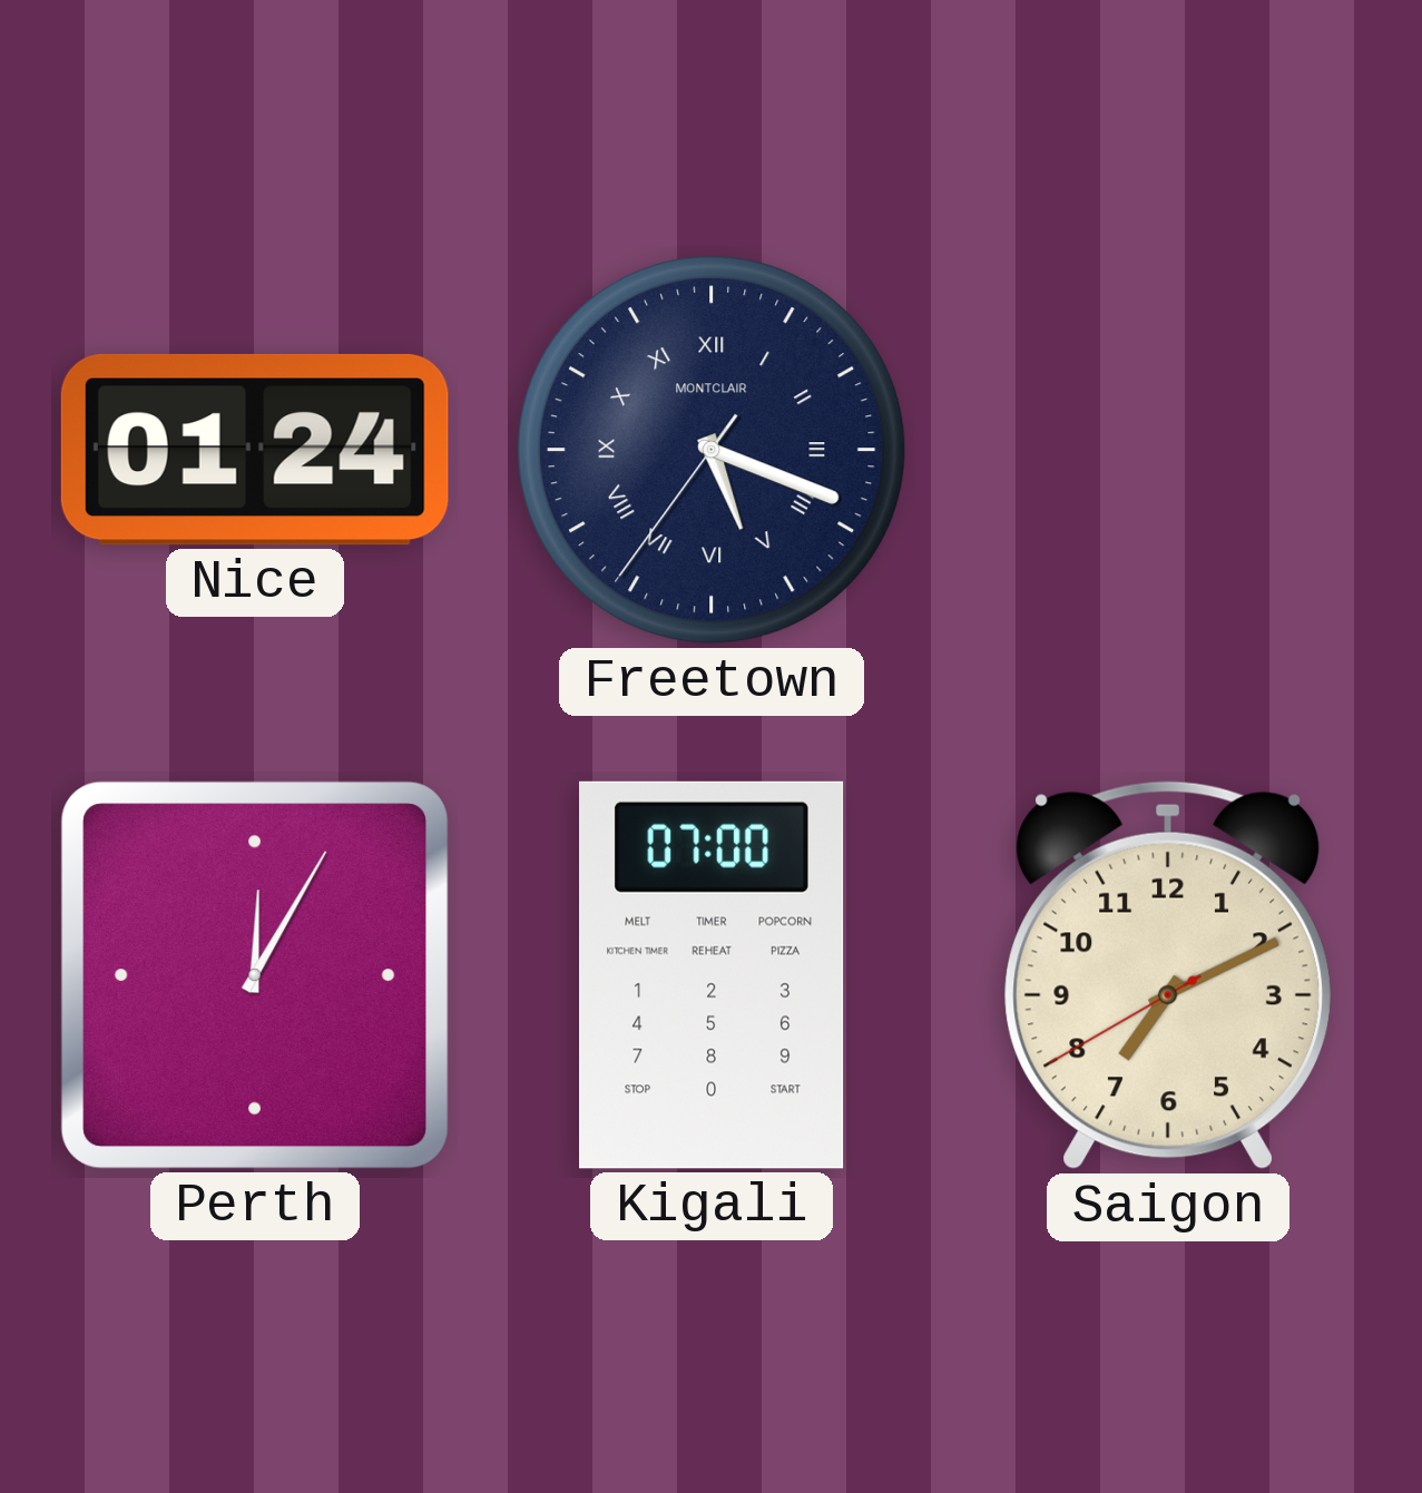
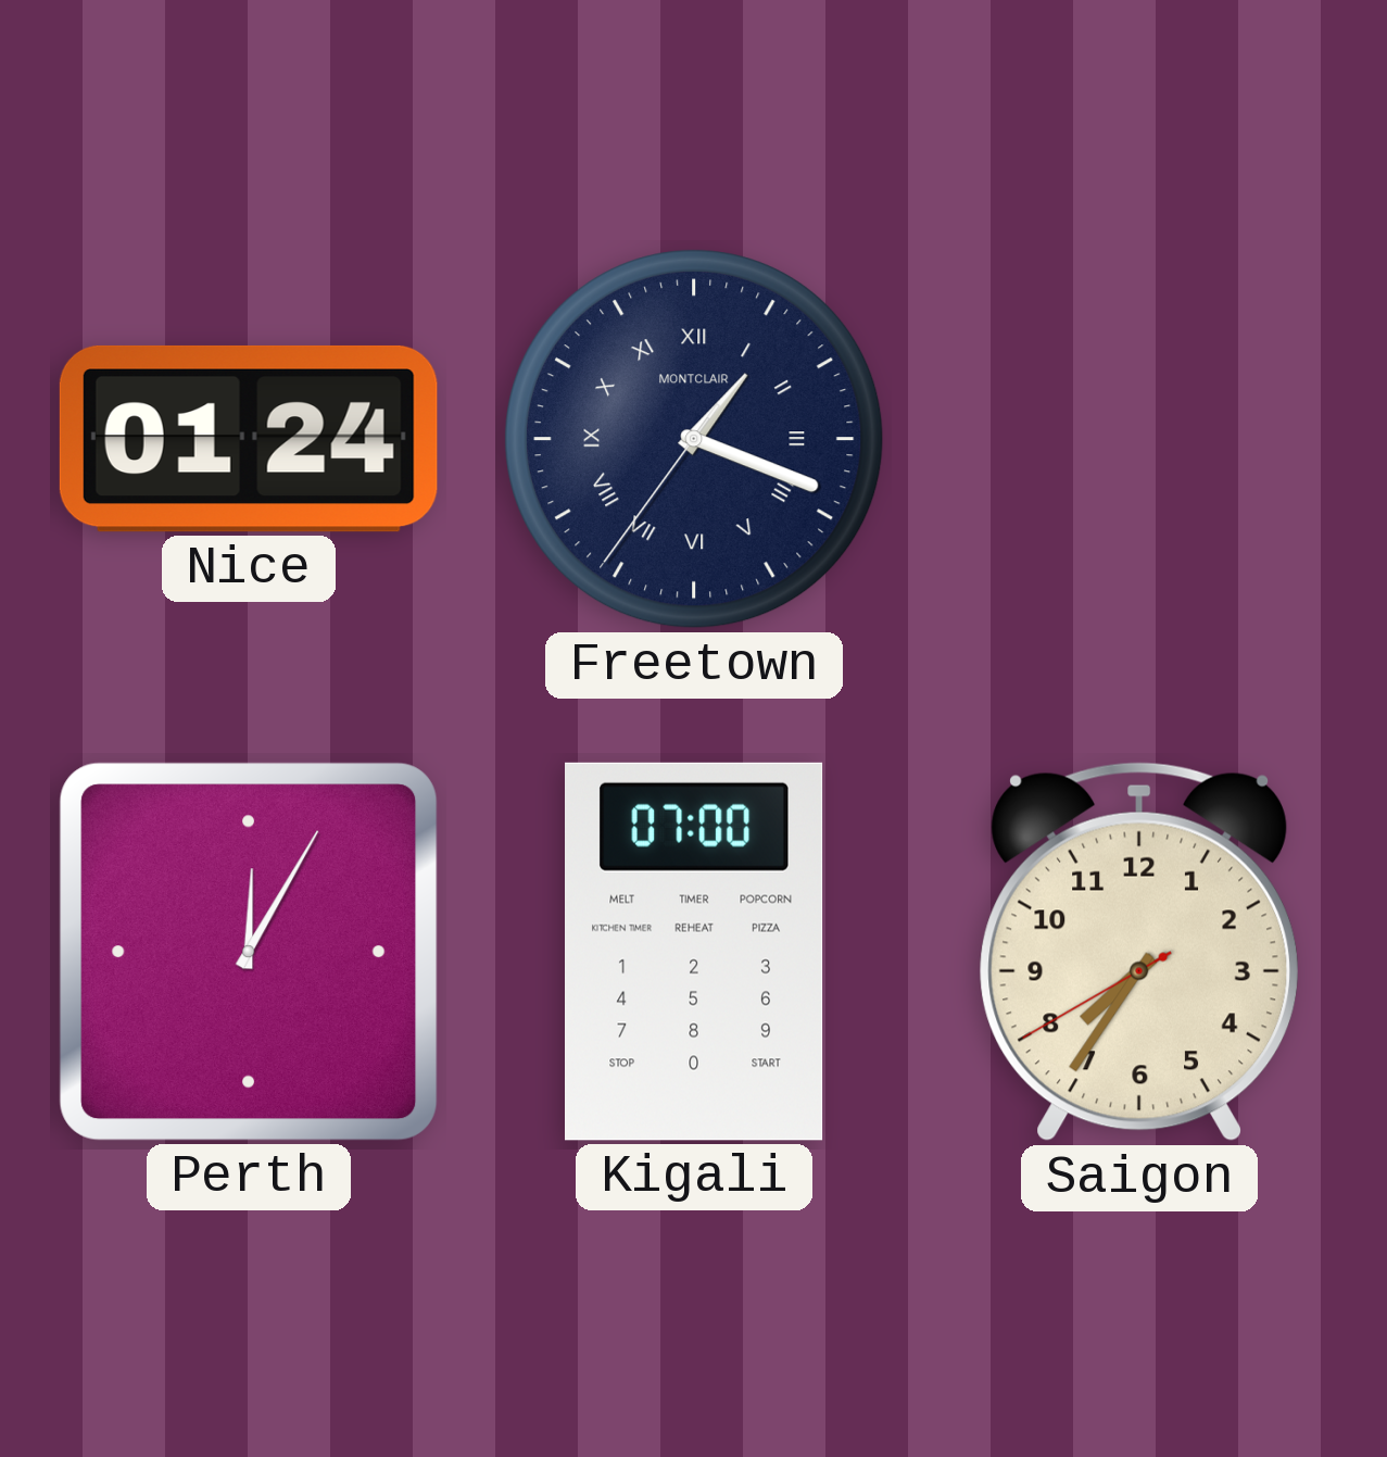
Freetown: 5:18 -> 1:18
Saigon: 7:10 -> 7:35
